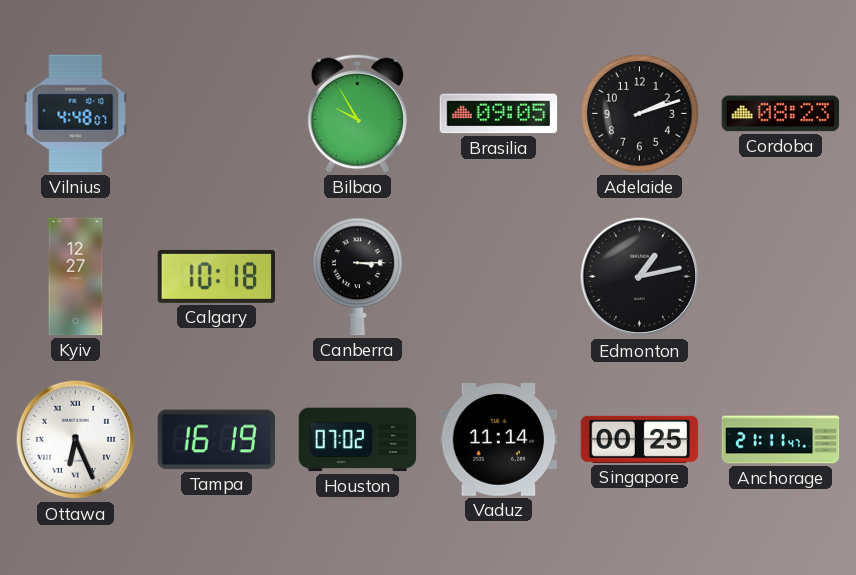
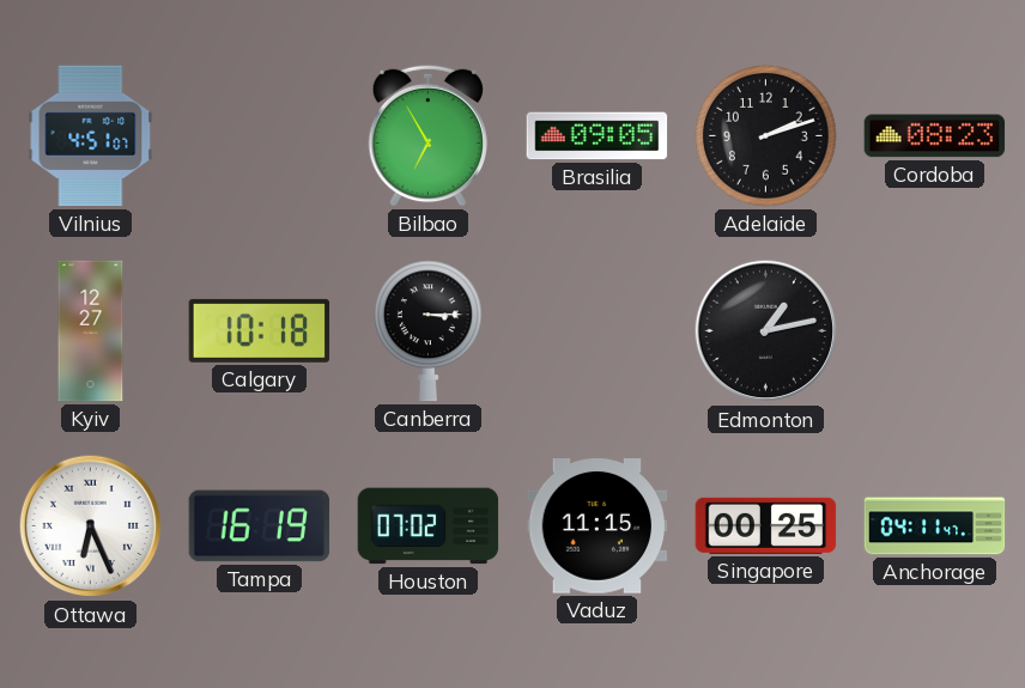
Vilnius: 4:48 -> 4:51
Bilbao: 9:55 -> 6:55
Vaduz: 11:14 -> 11:15
Anchorage: 21:11 -> 04:11
